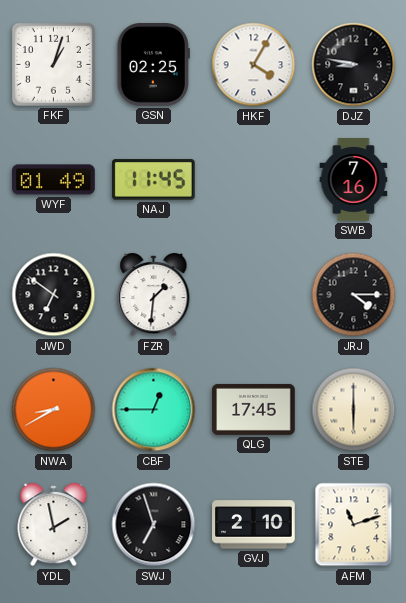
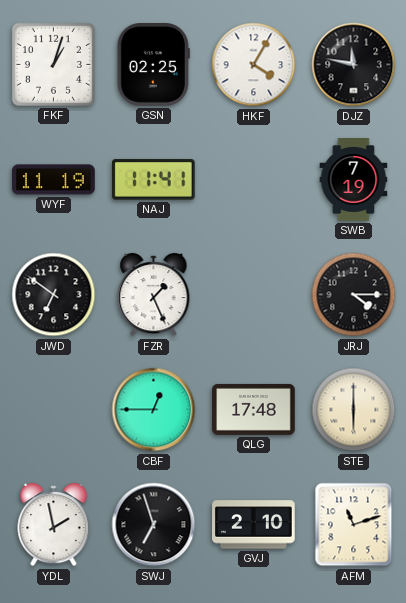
DJZ: 8:47 -> 11:47
WYF: 01:49 -> 11:19
NAJ: 11:45 -> 11:41
SWB: 7:16 -> 7:19
FZR: 1:31 -> 1:26
NWA: 8:40 -> none
QLG: 17:45 -> 17:48
